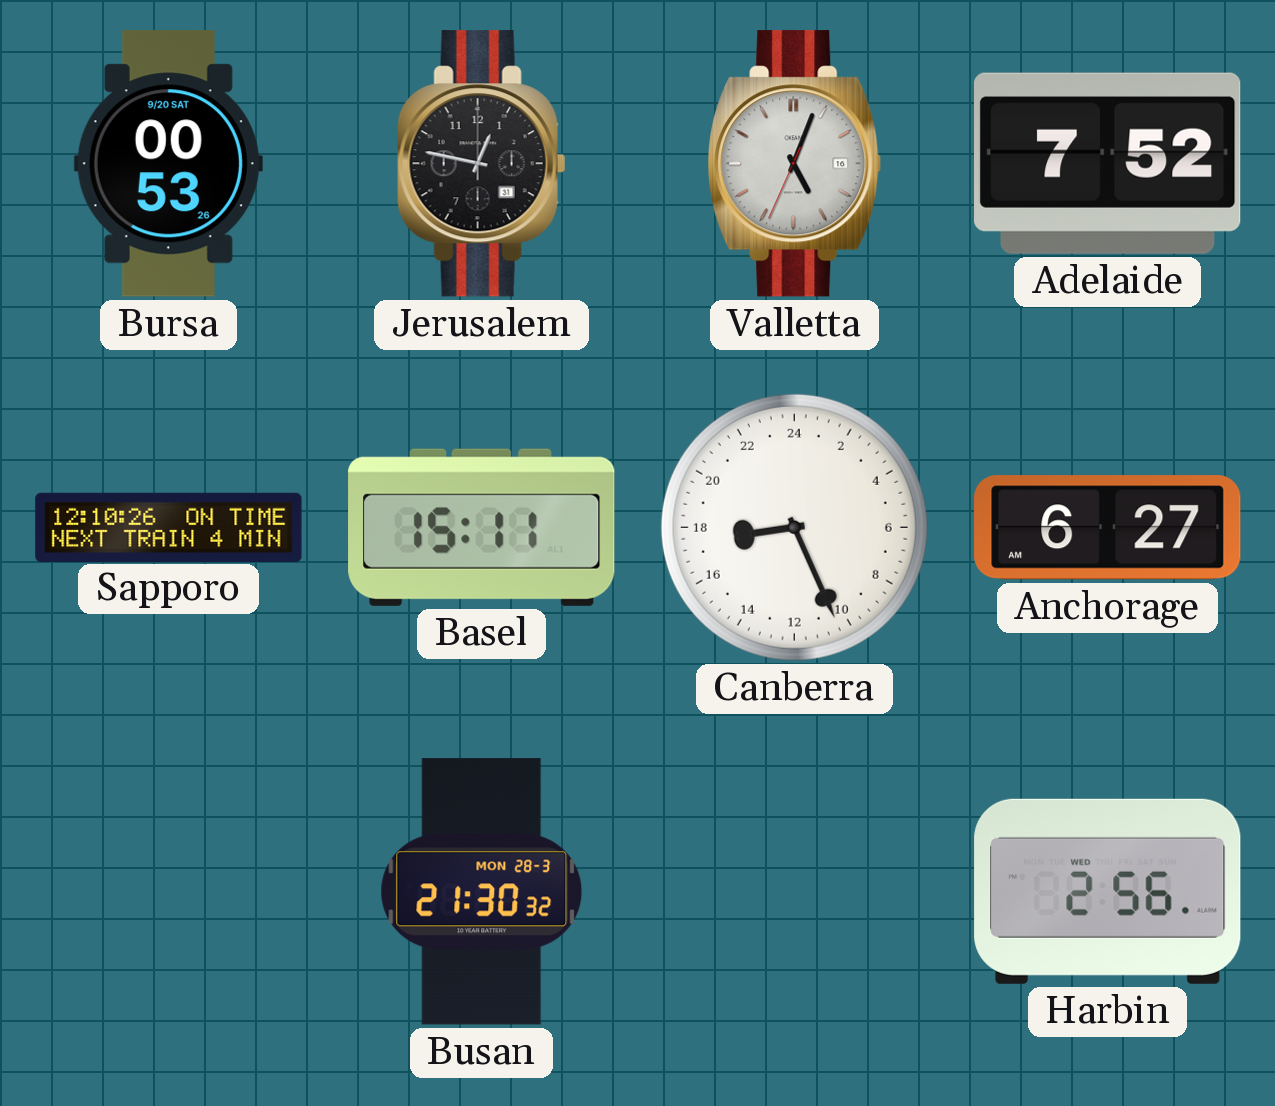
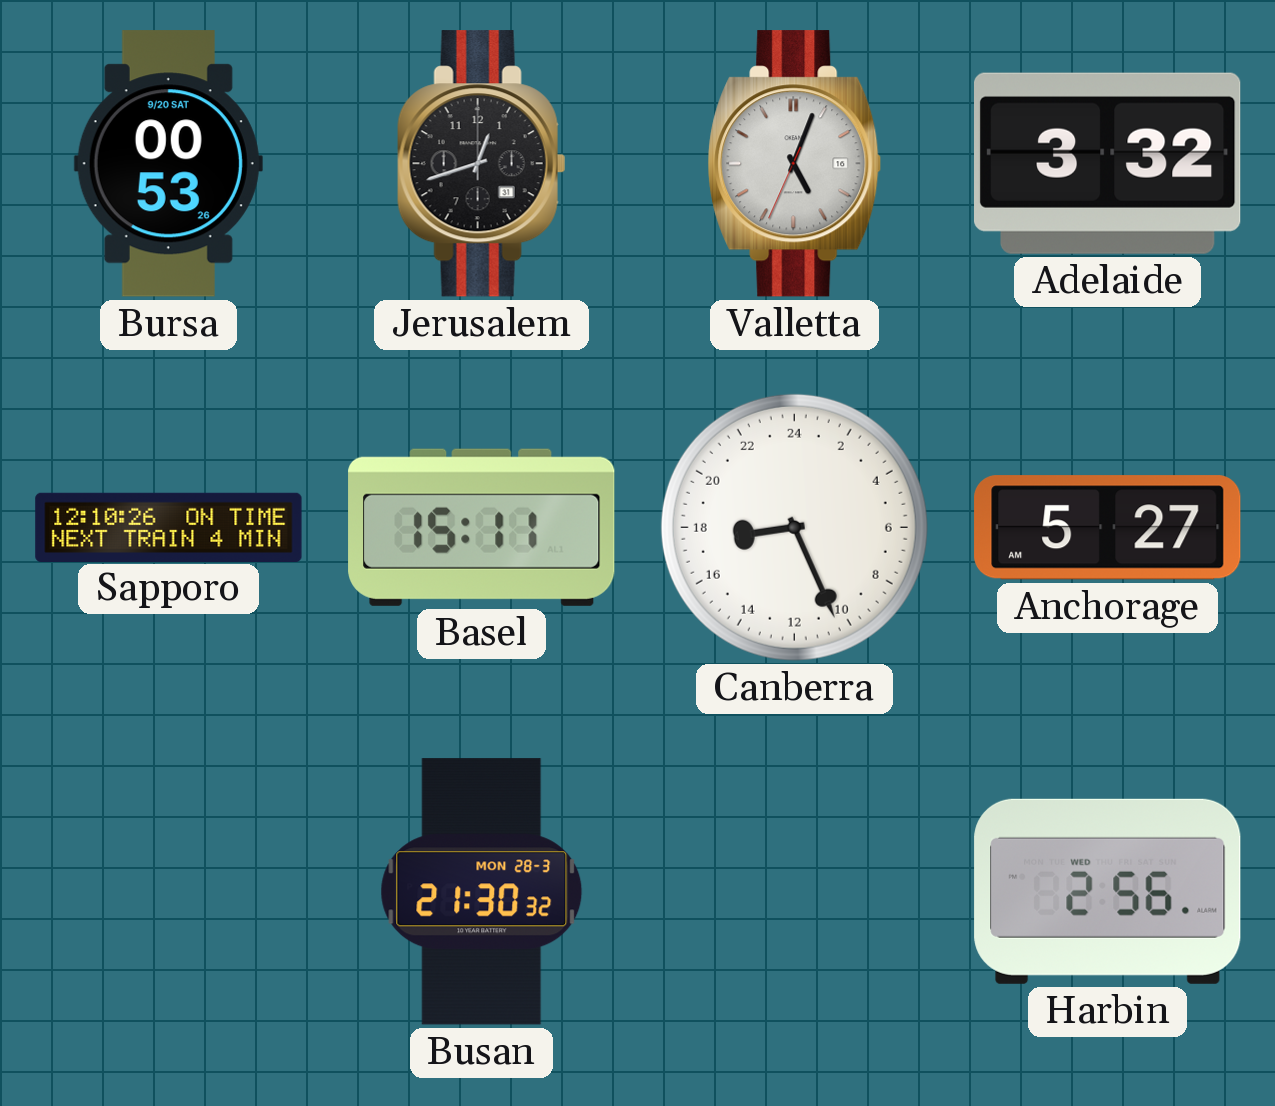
Jerusalem: 12:47 -> 12:42
Adelaide: 7:52 -> 3:32
Anchorage: 6:27 -> 5:27
